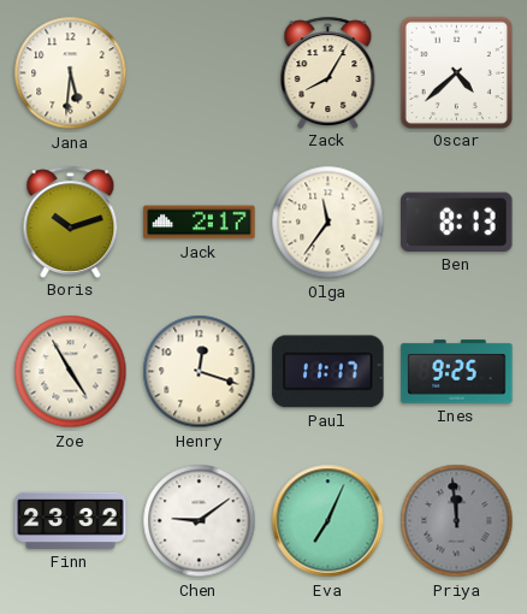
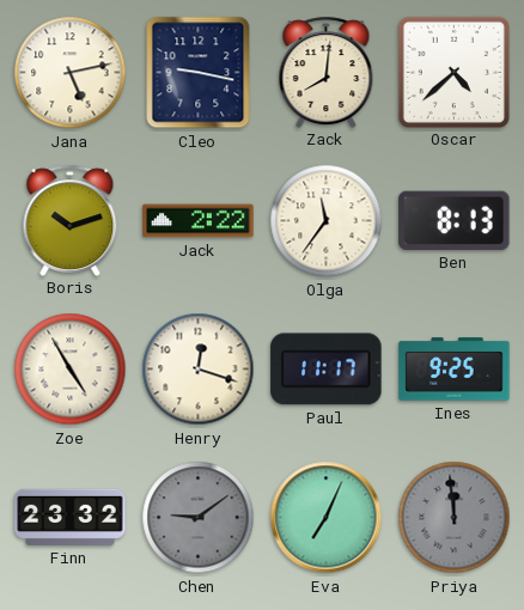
Jana: 5:31 -> 5:13
Cleo: none -> 9:17
Zack: 8:05 -> 8:01
Jack: 2:17 -> 2:22
Chen dial: white -> grey
